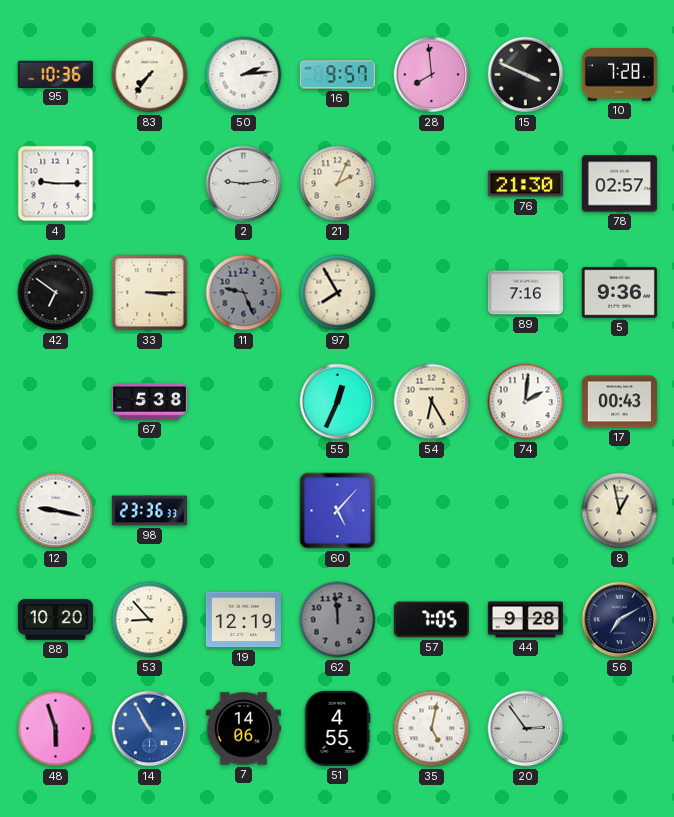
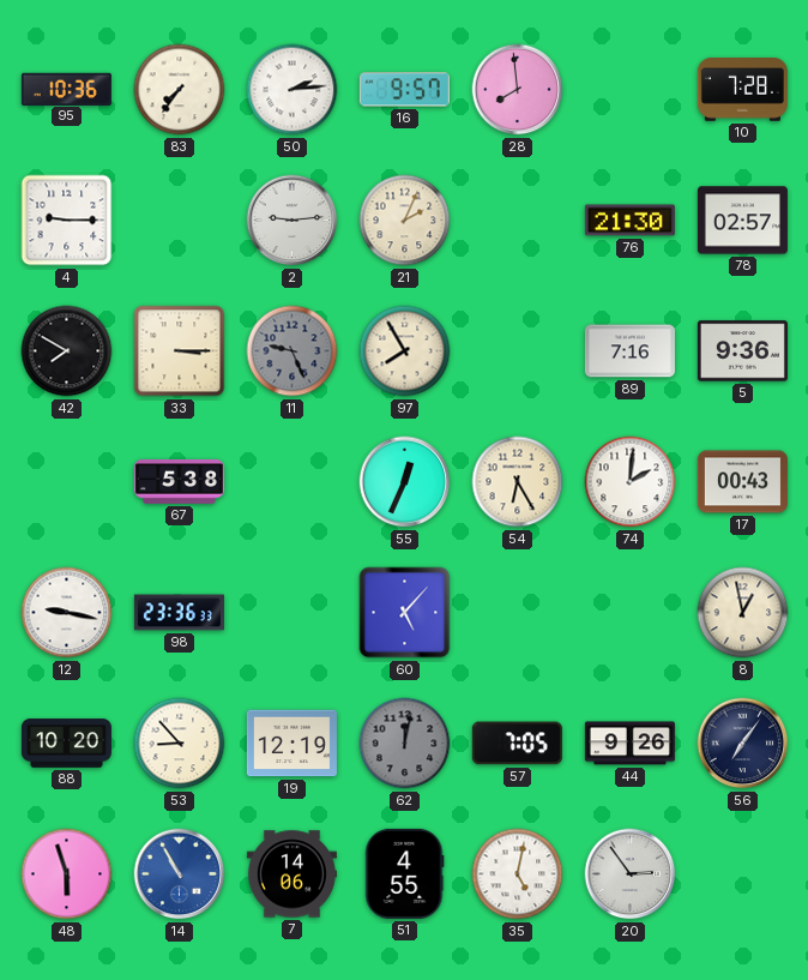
15: 3:49 -> none
42: 6:51 -> 7:50
62: 11:59 -> 12:02
44: 9:28 -> 9:26
56: 7:10 -> 7:06
